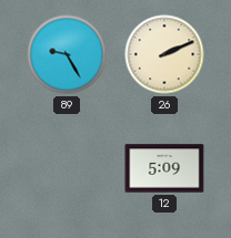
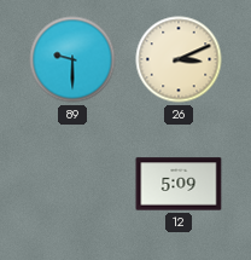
89: 9:25 -> 9:30
26: 2:11 -> 3:11
